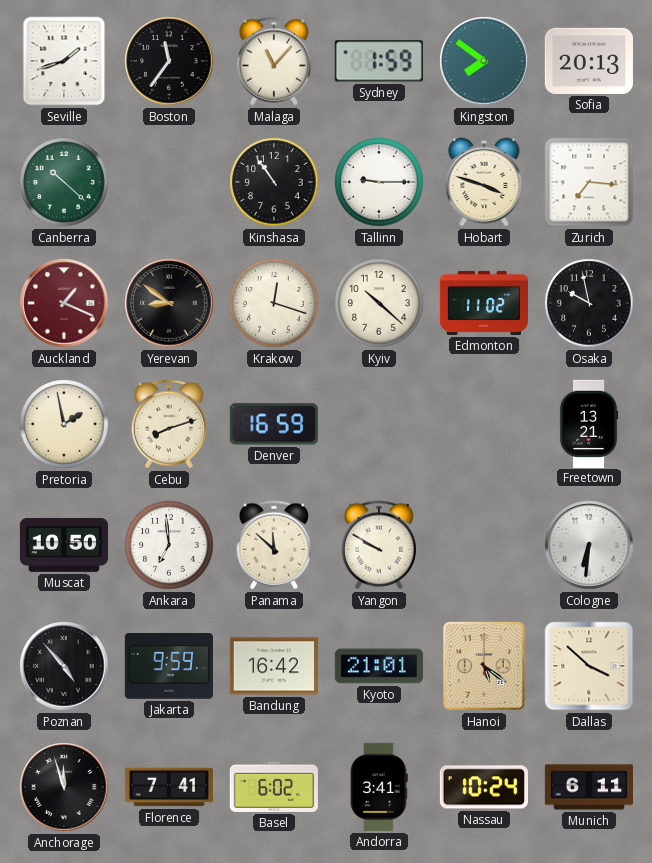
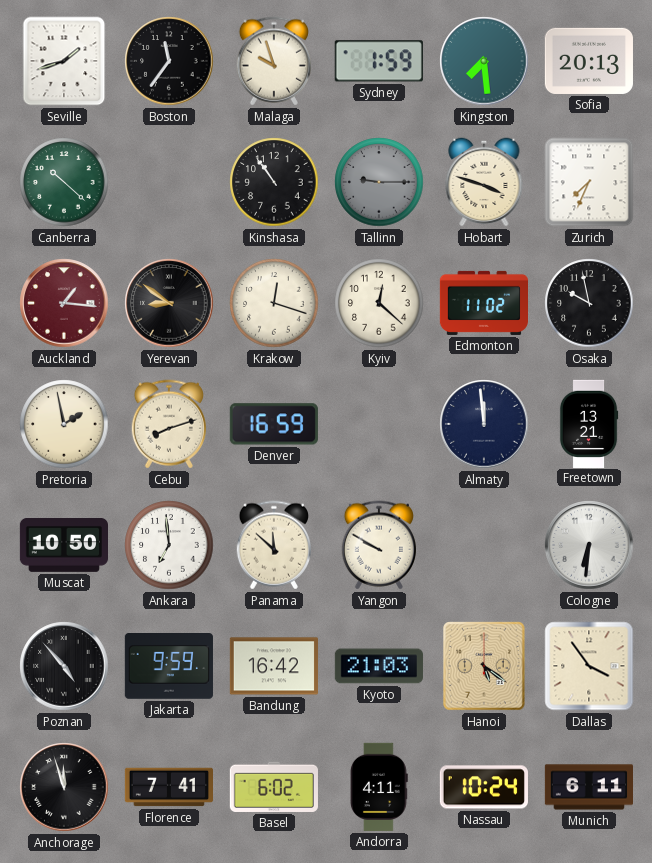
Malaga: 11:07 -> 9:57
Kingston: 7:51 -> 7:29
Tallinn dial: white -> grey
Zurich: 7:16 -> 7:34
Auckland: 1:19 -> 1:16
Kyiv: 10:22 -> 12:22
Almaty: none -> 11:59
Kyoto: 21:01 -> 21:03
Dallas: 3:52 -> 3:54
Andorra: 3:41 -> 4:11
